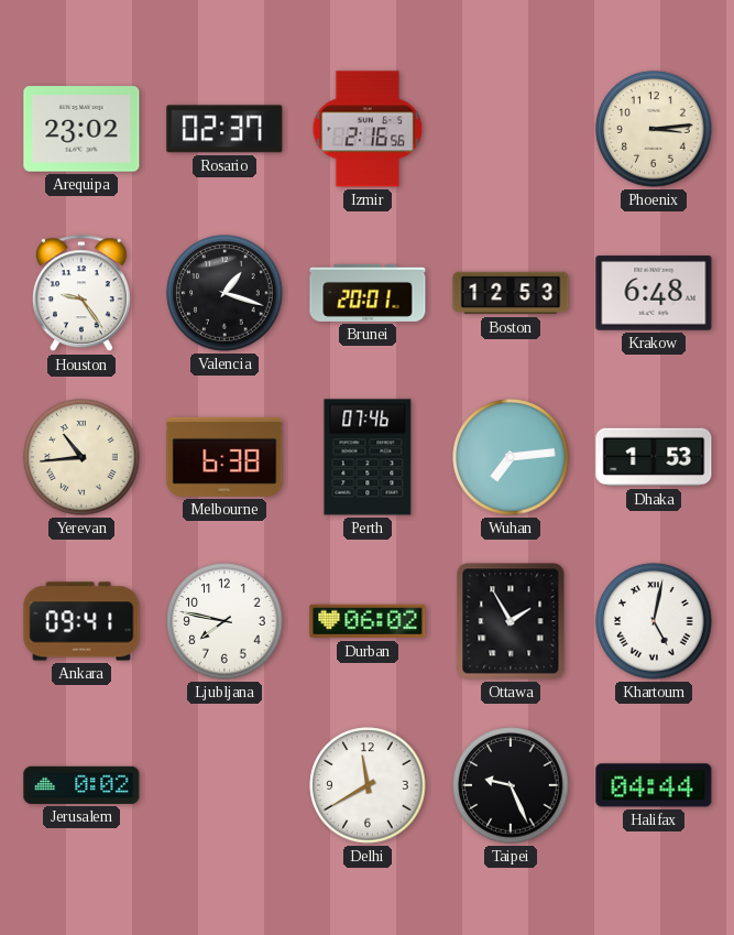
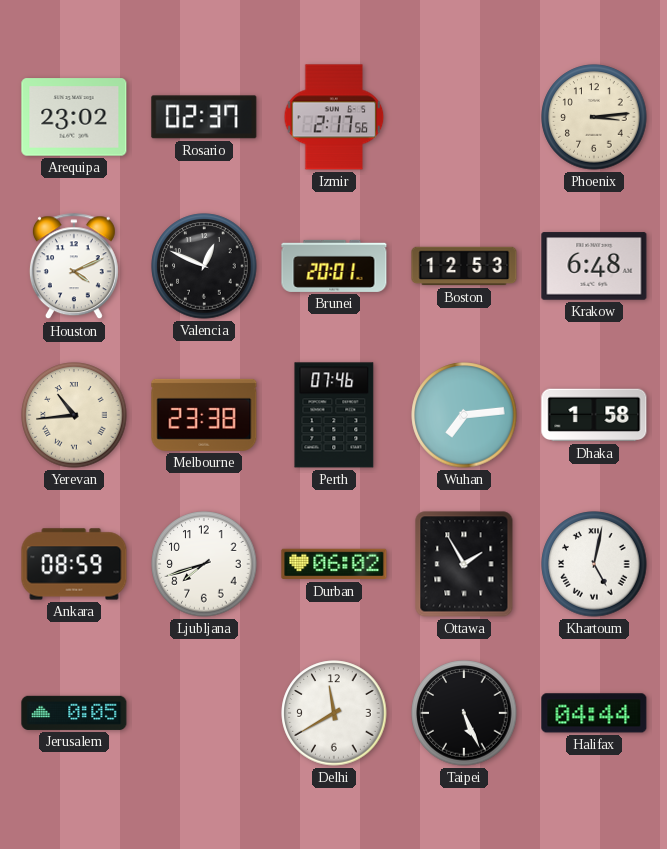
Izmir: 2:16 -> 2:17
Houston: 9:24 -> 4:11
Valencia: 1:18 -> 12:49
Melbourne: 6:38 -> 23:38
Dhaka: 1:53 -> 1:58
Ankara: 09:41 -> 08:59
Ljubljana: 7:47 -> 7:42
Jerusalem: 0:02 -> 0:05
Taipei: 9:26 -> 5:26
